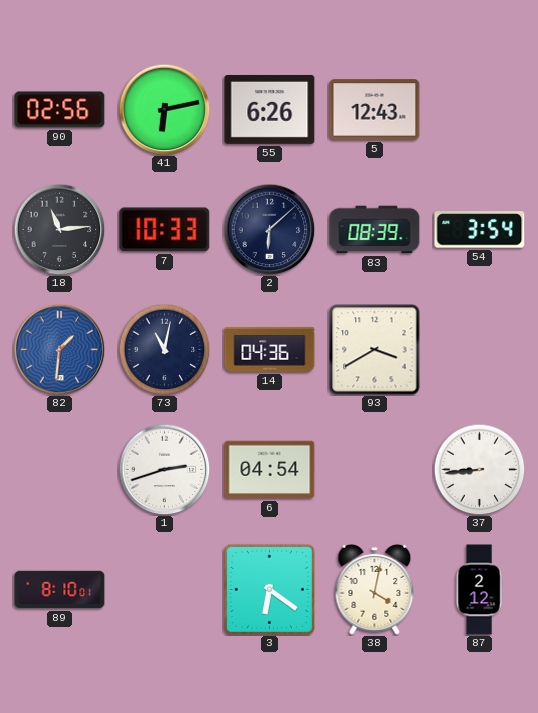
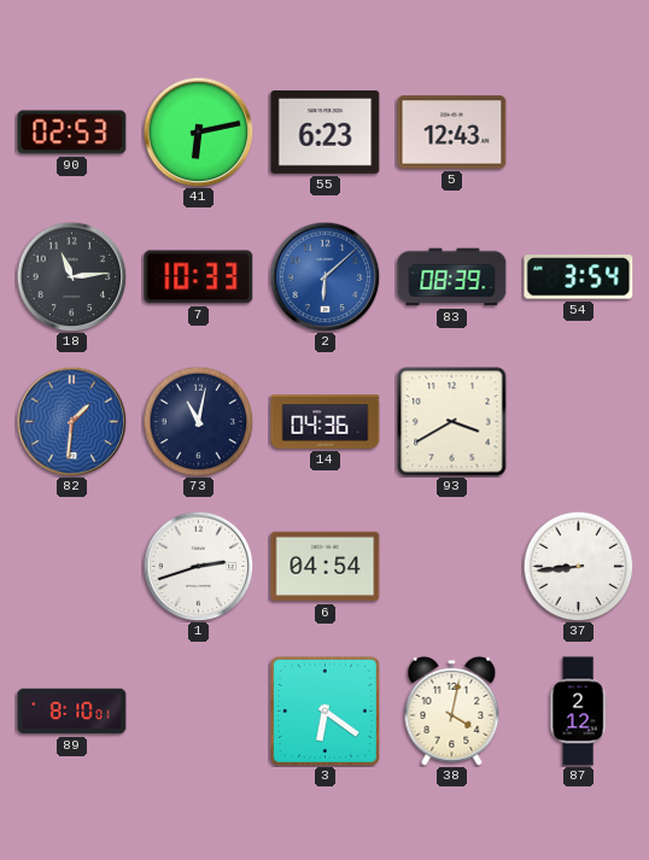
90: 02:56 -> 02:53
55: 6:26 -> 6:23
2 dial: navy -> blue
